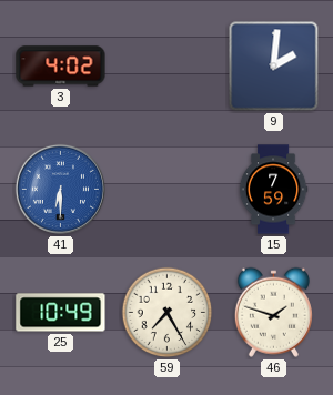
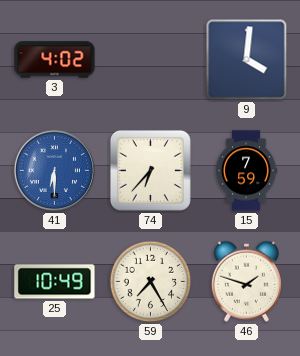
9: 2:01 -> 4:01
74: none -> 6:37
